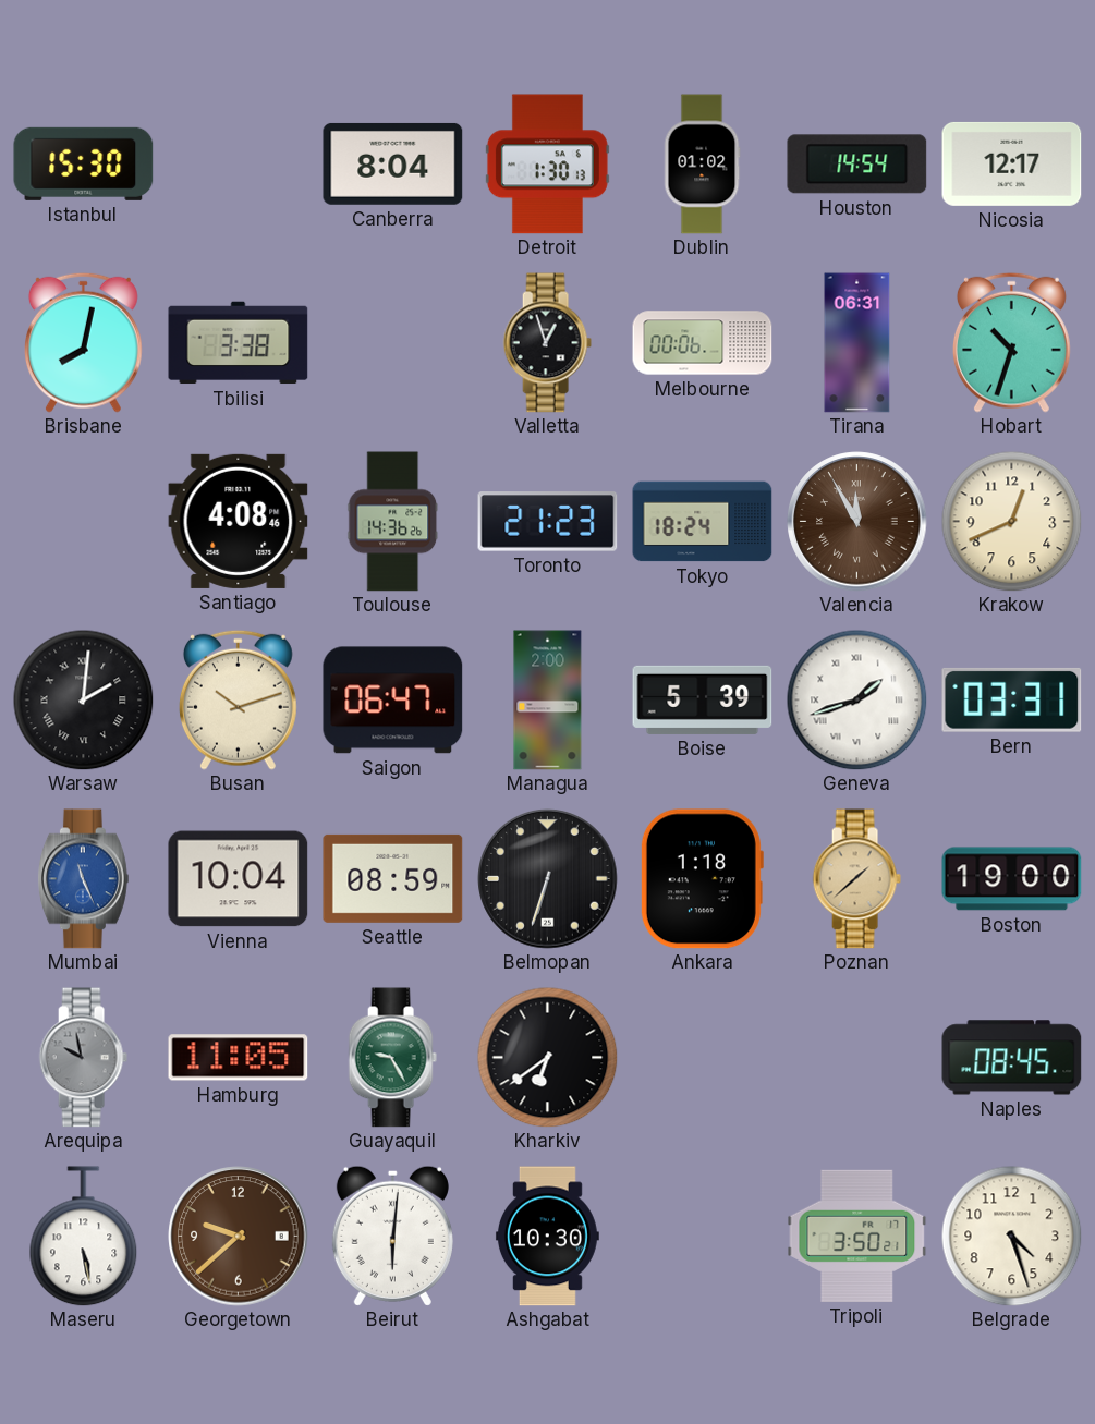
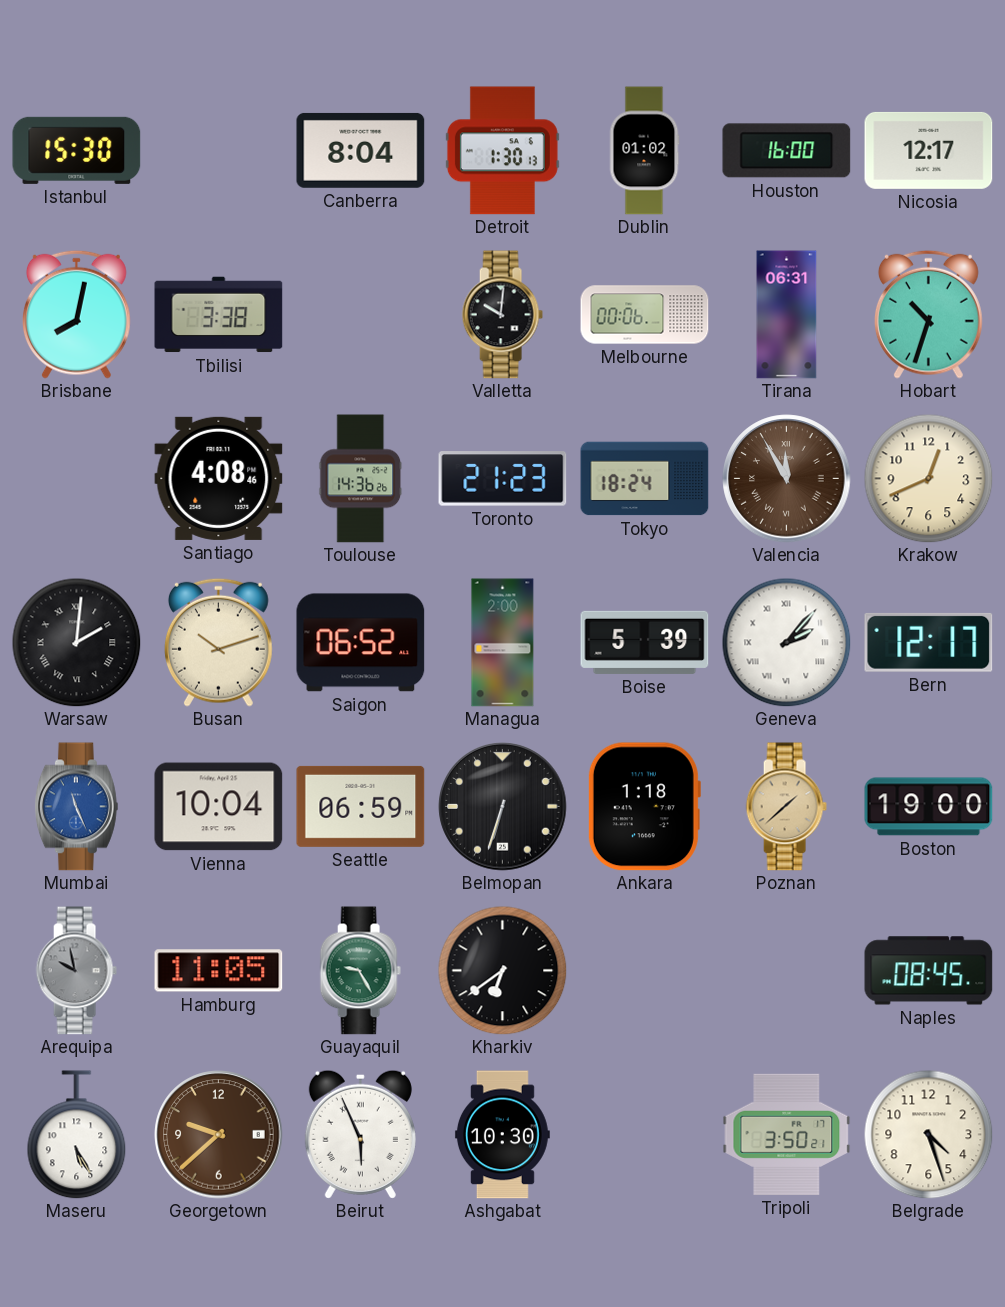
Houston: 14:54 -> 16:00
Valletta: 12:57 -> 10:01
Saigon: 06:47 -> 06:52
Geneva: 1:42 -> 2:07
Bern: 03:31 -> 12:17
Seattle: 08:59 -> 06:59
Maseru: 5:28 -> 5:25
Beirut: 6:01 -> 5:56
